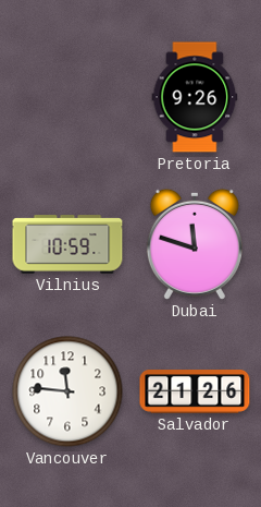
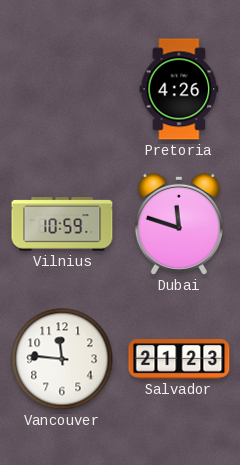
Pretoria: 9:26 -> 4:26
Salvador: 21:26 -> 21:23
